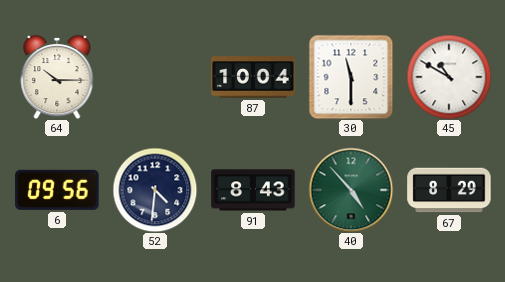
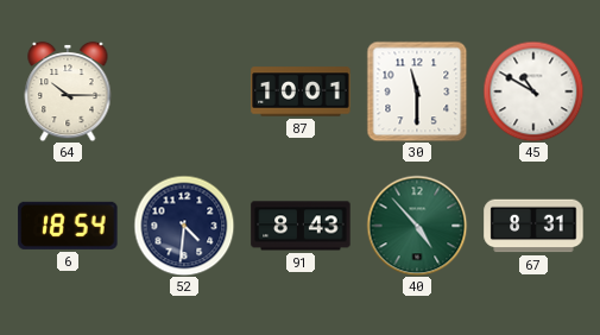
87: 10:04 -> 10:01
6: 09:56 -> 18:54
67: 8:29 -> 8:31
